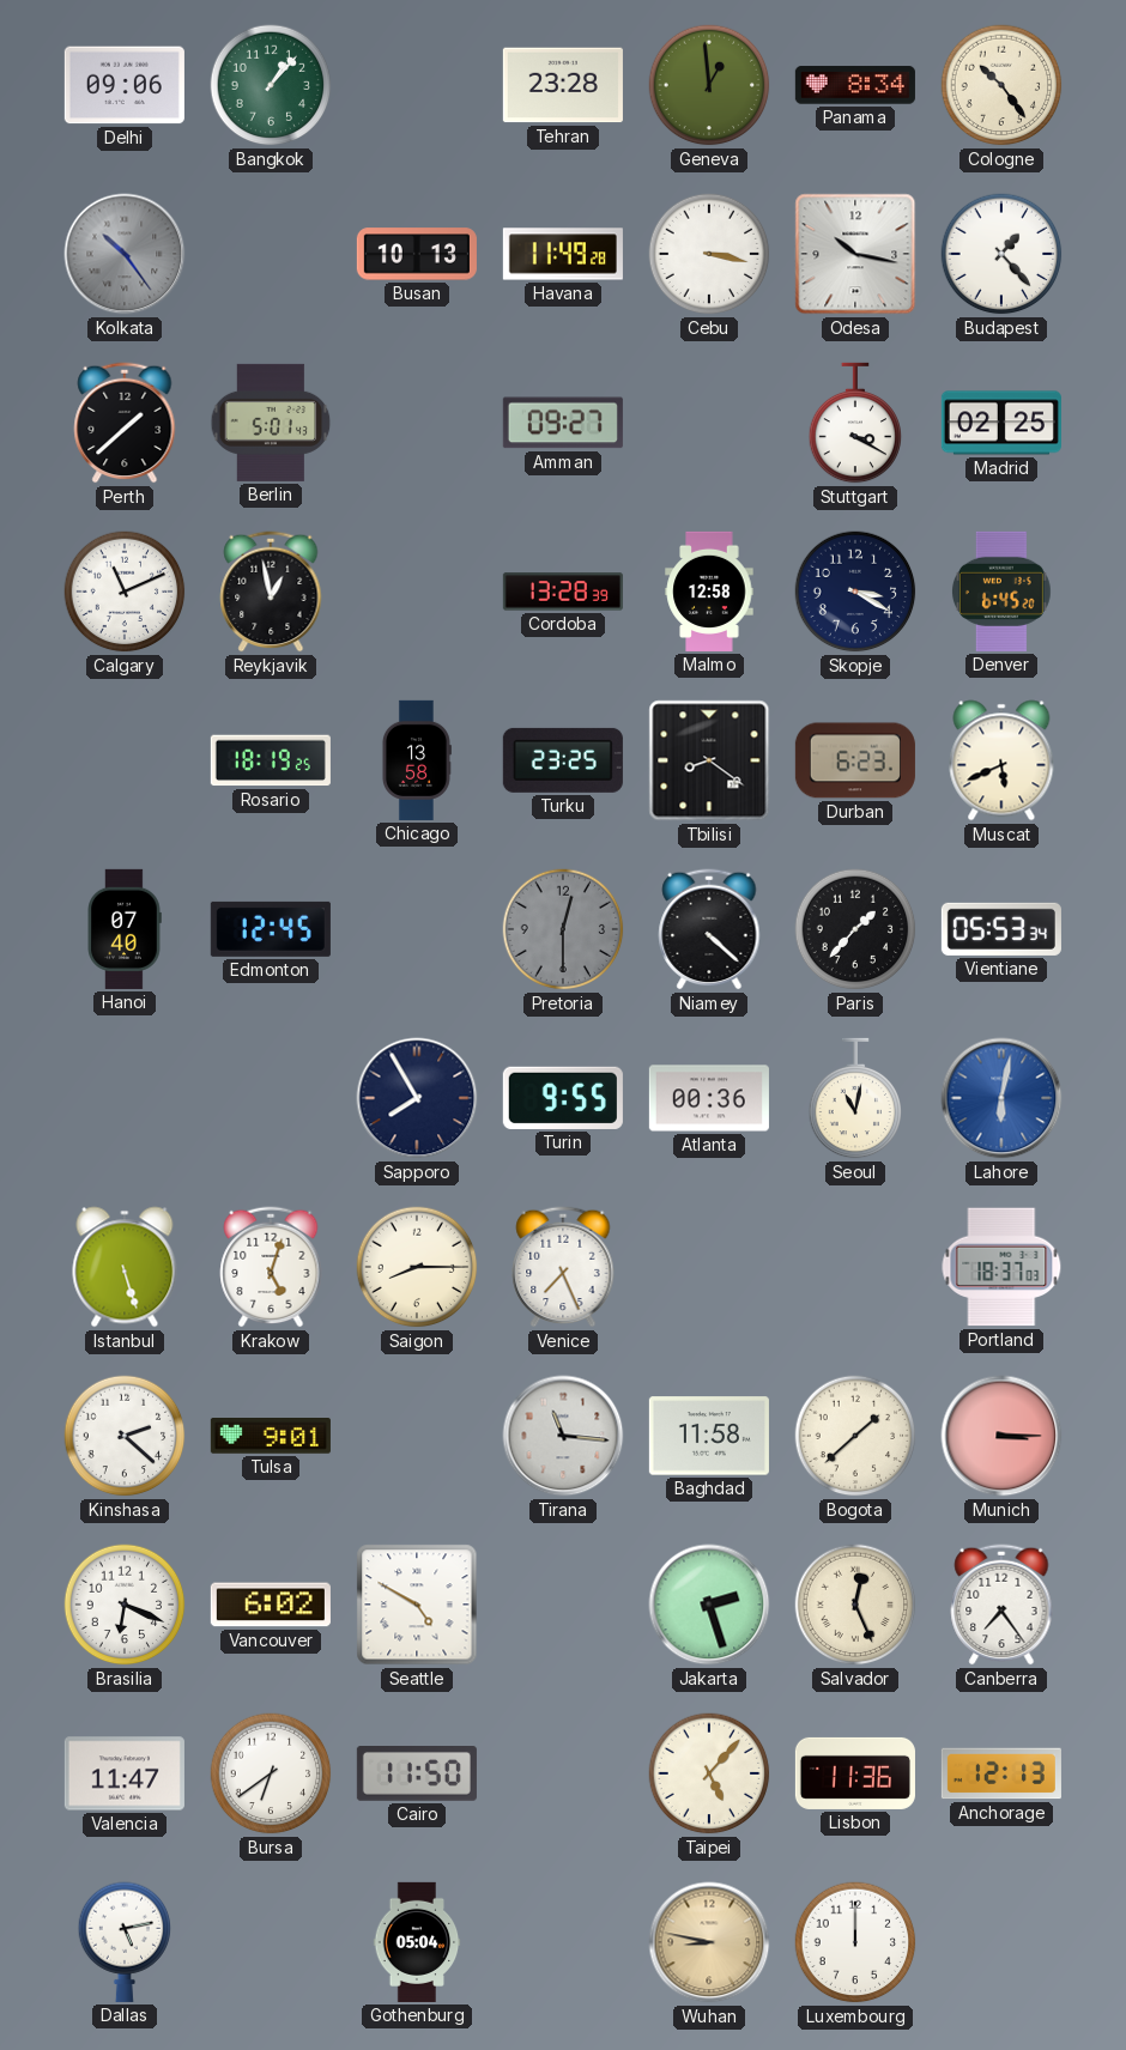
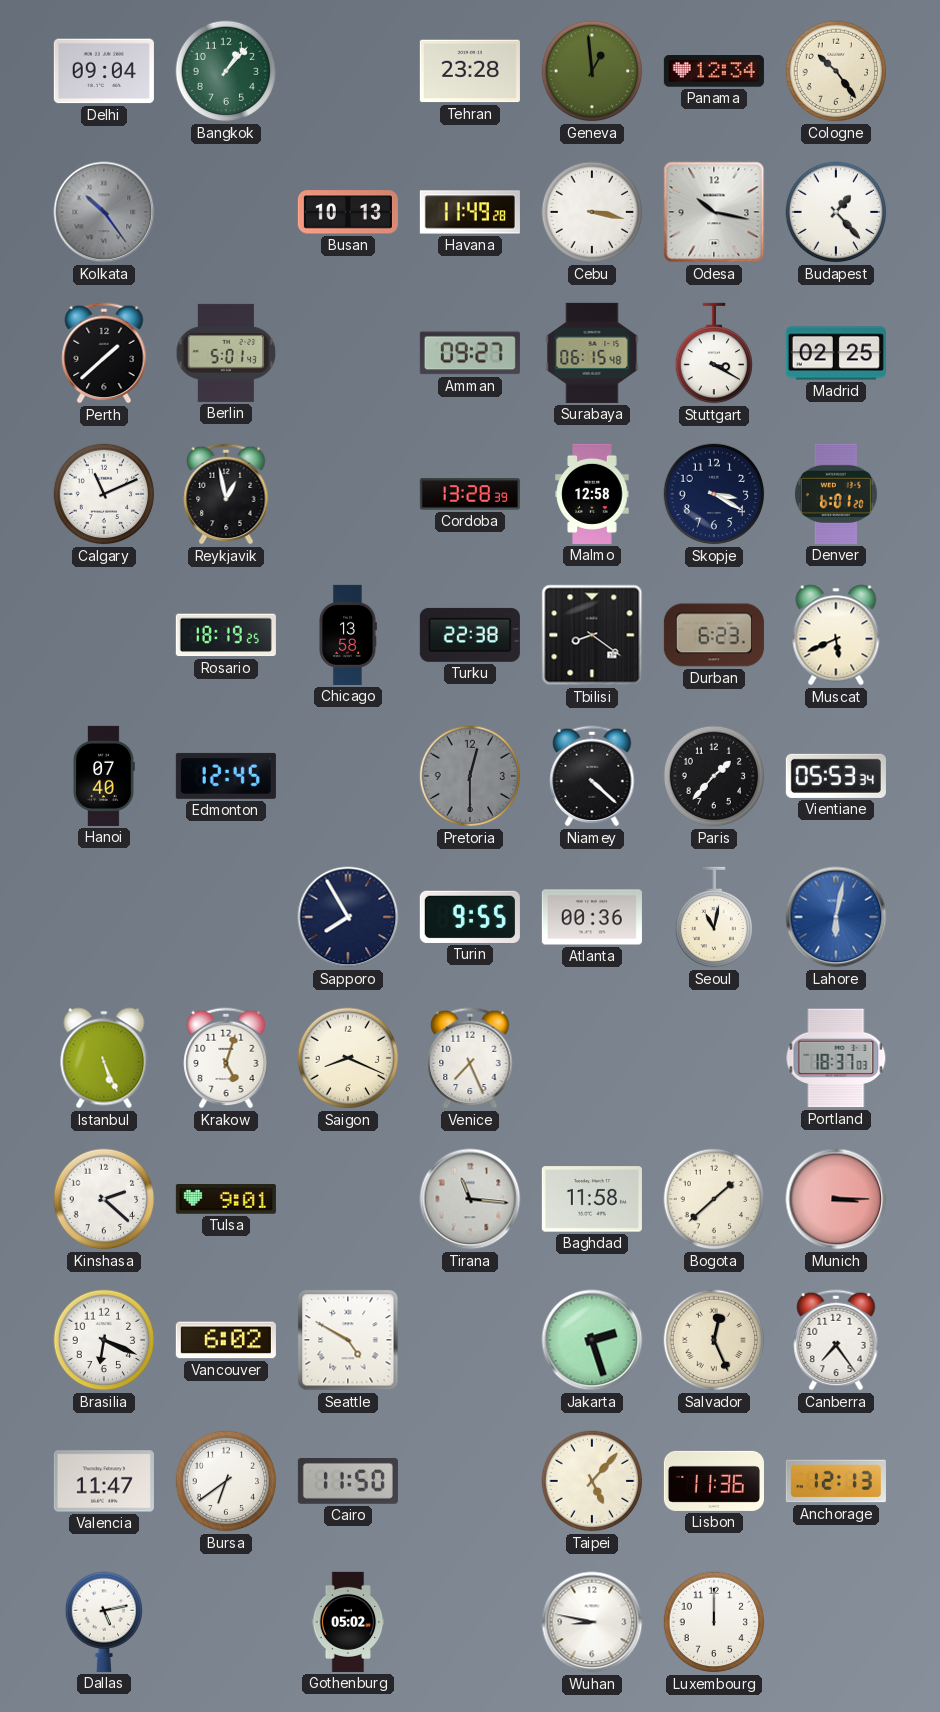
Delhi: 09:06 -> 09:04
Panama: 8:34 -> 12:34
Surabaya: none -> 06:15
Denver: 6:45 -> 6:01
Turku: 23:25 -> 22:38
Istanbul: 5:27 -> 5:26
Saigon: 8:15 -> 8:19
Gothenburg: 05:04 -> 05:02
Wuhan dial: champagne -> white
